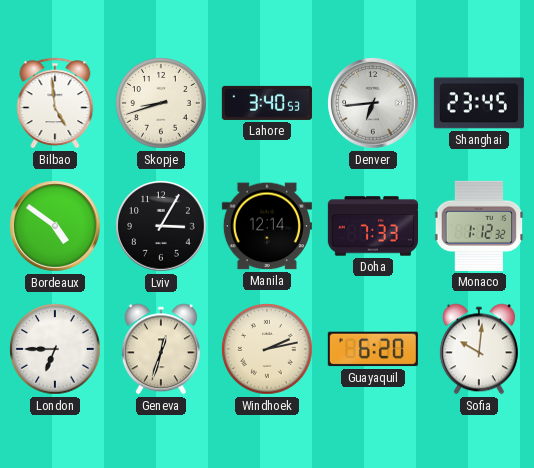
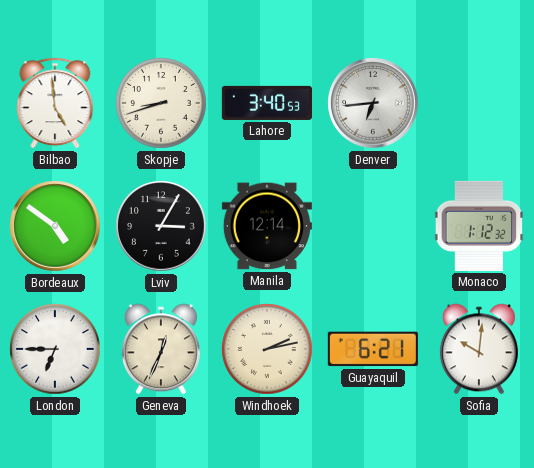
Shanghai: 23:45 -> none
Doha: 7:33 -> none
Geneva: 12:33 -> 12:34
Guayaquil: 6:20 -> 6:21
